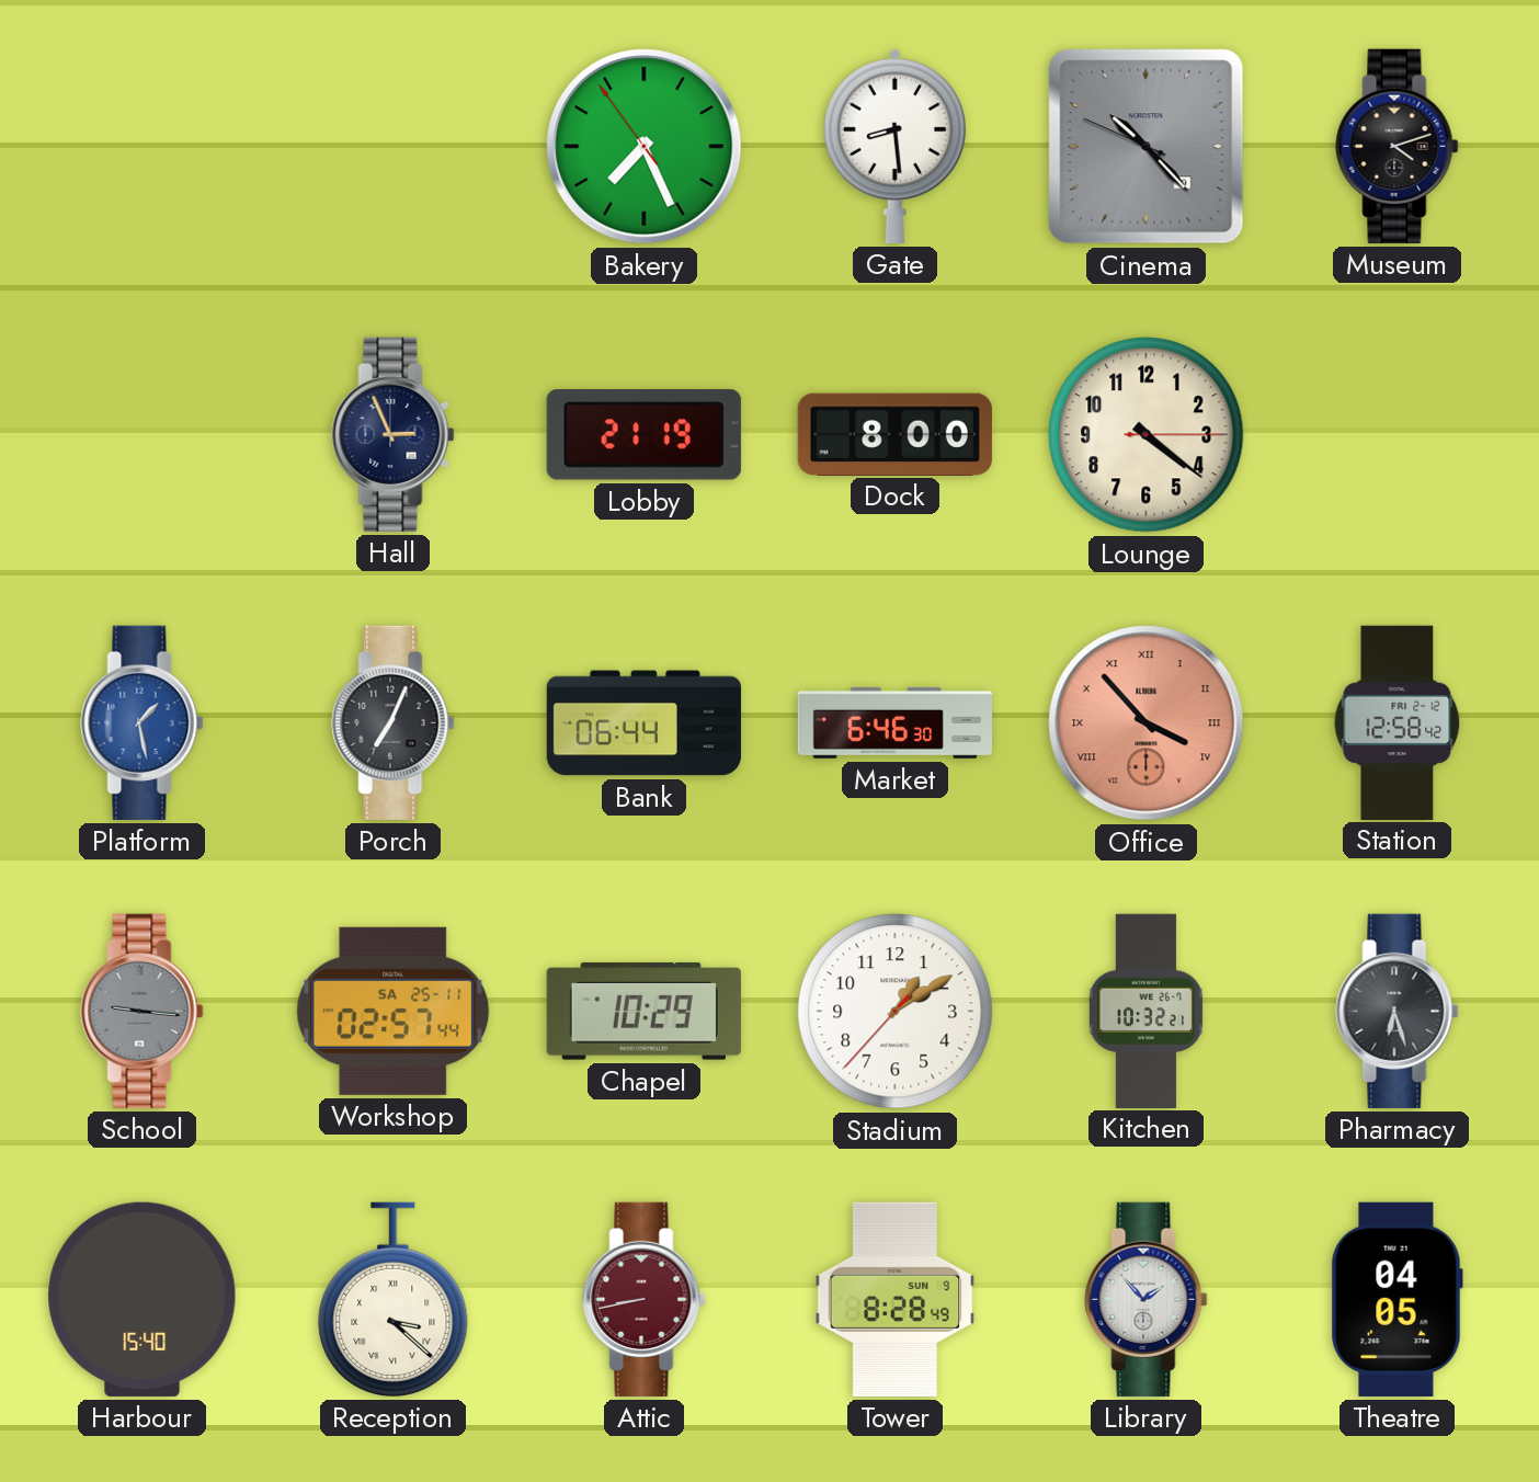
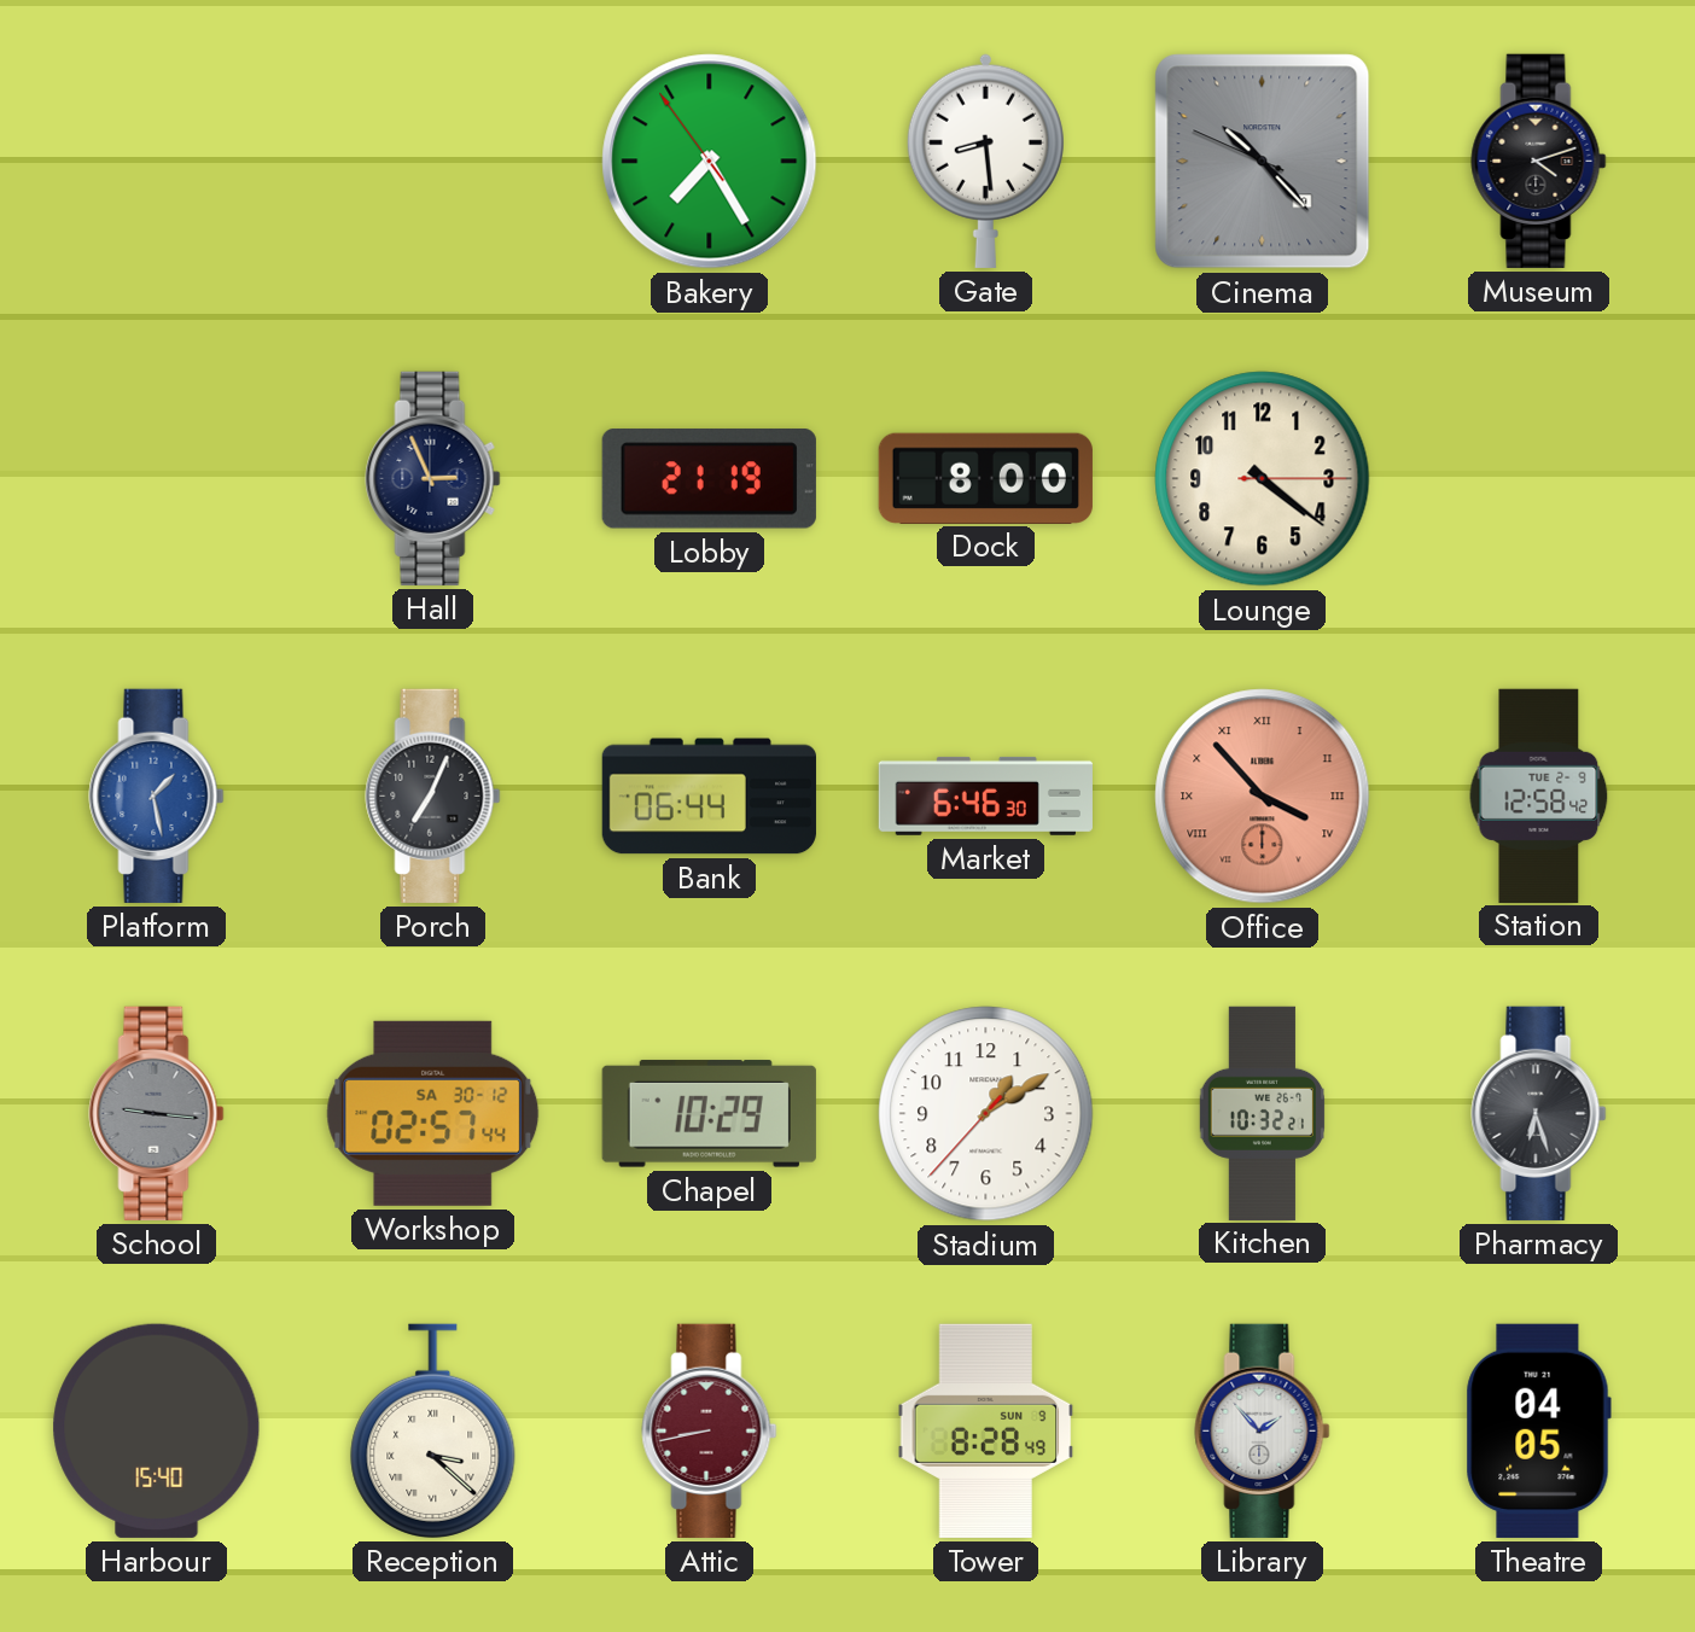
Bakery: 7:25 -> 7:24
Station date: FRI 2-12 -> TUE 2-9
Workshop date: SA 25-11 -> SA 30-12
